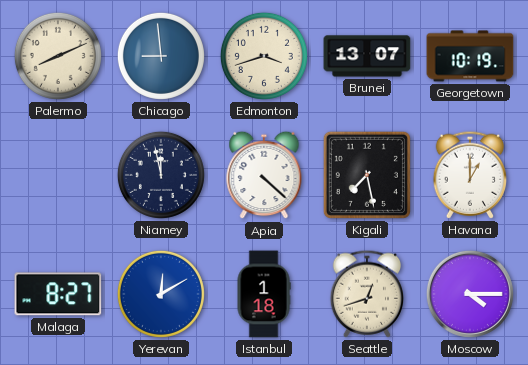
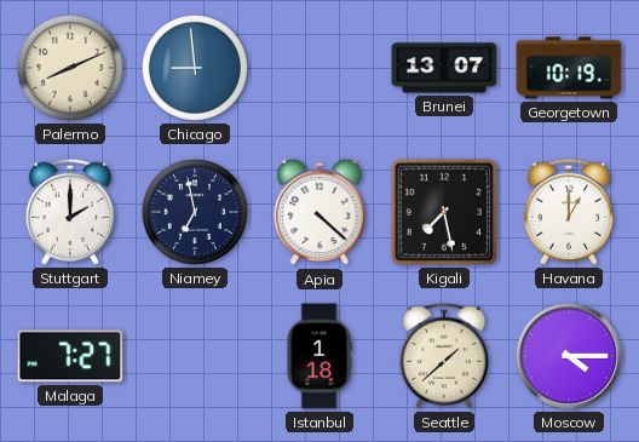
Edmonton: 3:42 -> none
Stuttgart: none -> 2:00
Niamey: 11:58 -> 6:58
Malaga: 8:27 -> 7:27
Yerevan: 12:10 -> none
Seattle: 12:42 -> 1:38
